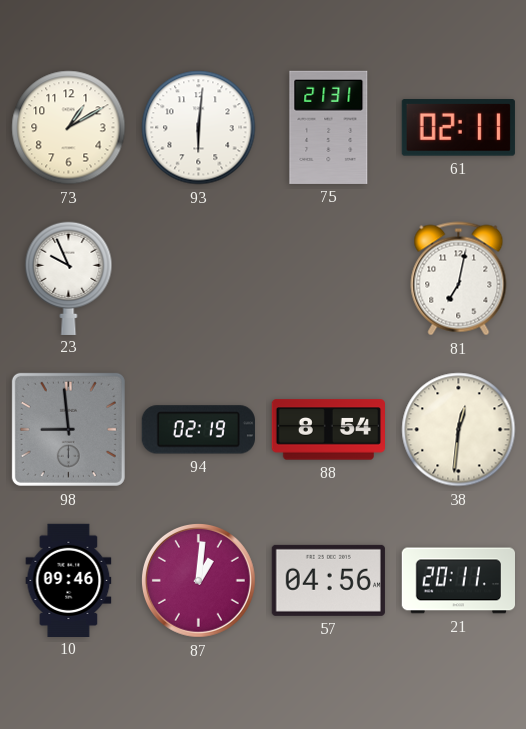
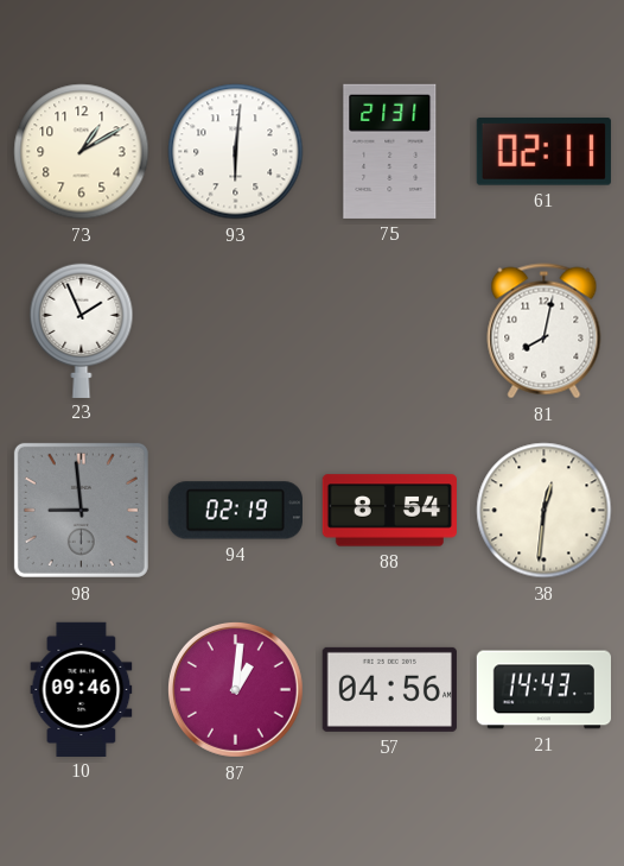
23: 9:56 -> 1:56
81: 7:02 -> 8:02
21: 20:11 -> 14:43
